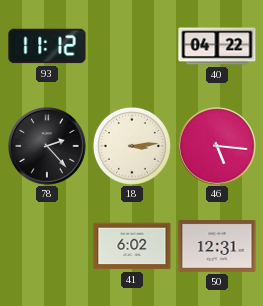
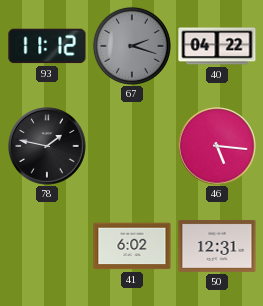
67: none -> 2:18
78: 2:23 -> 1:47
18: 3:14 -> none
